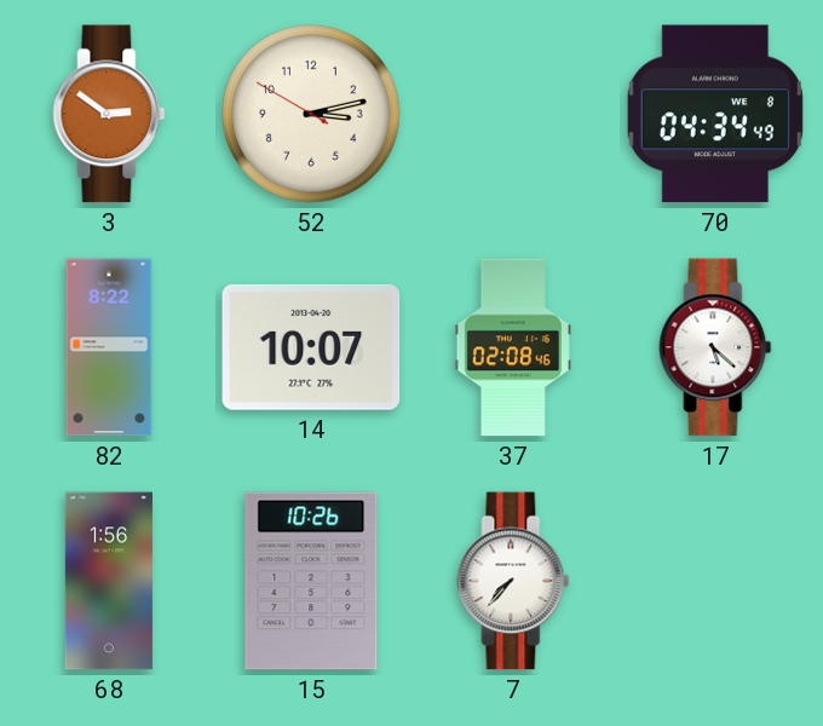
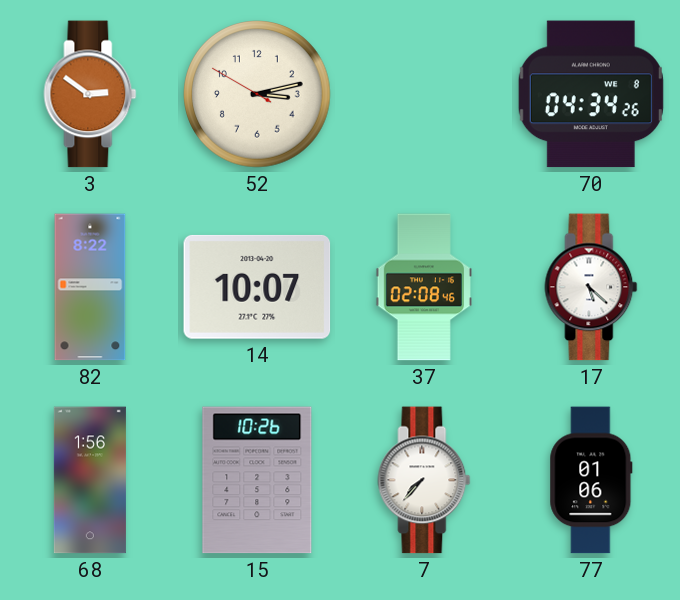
70: 04:34:49 -> 04:34:26
77: none -> 01:06
